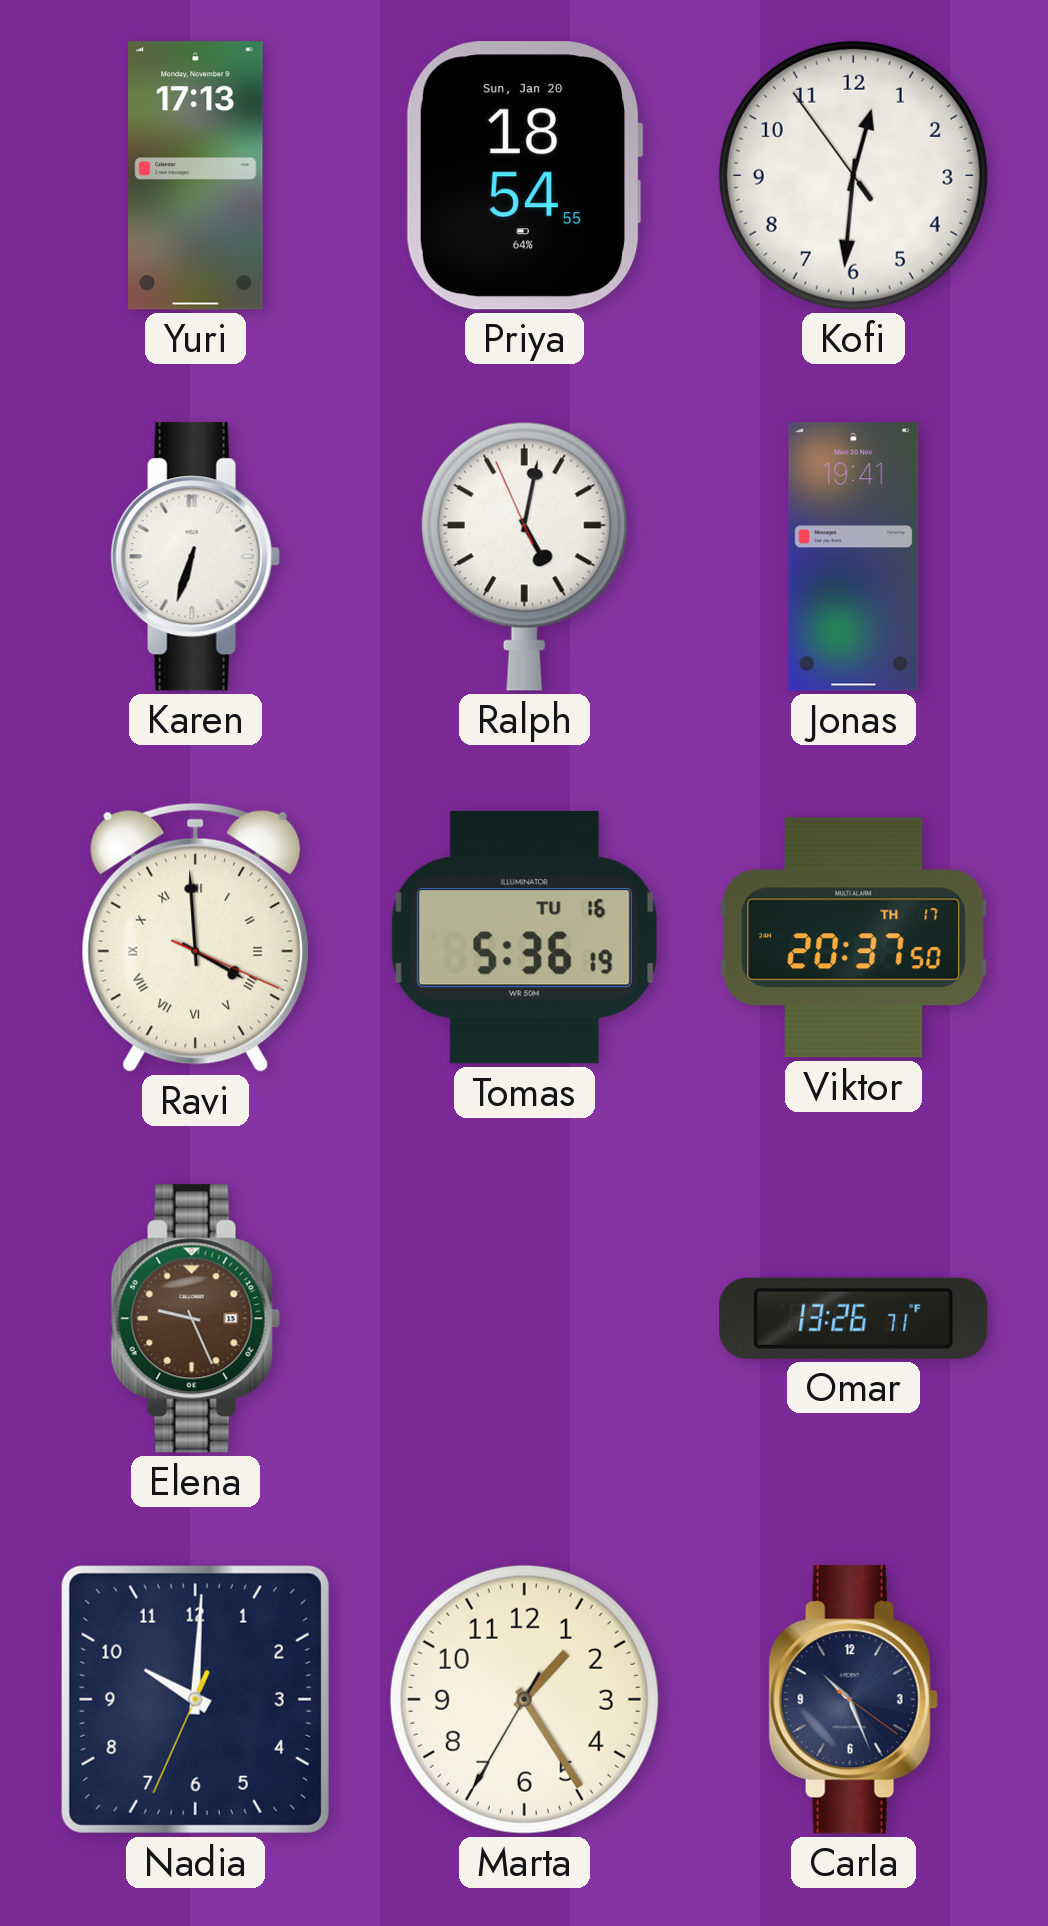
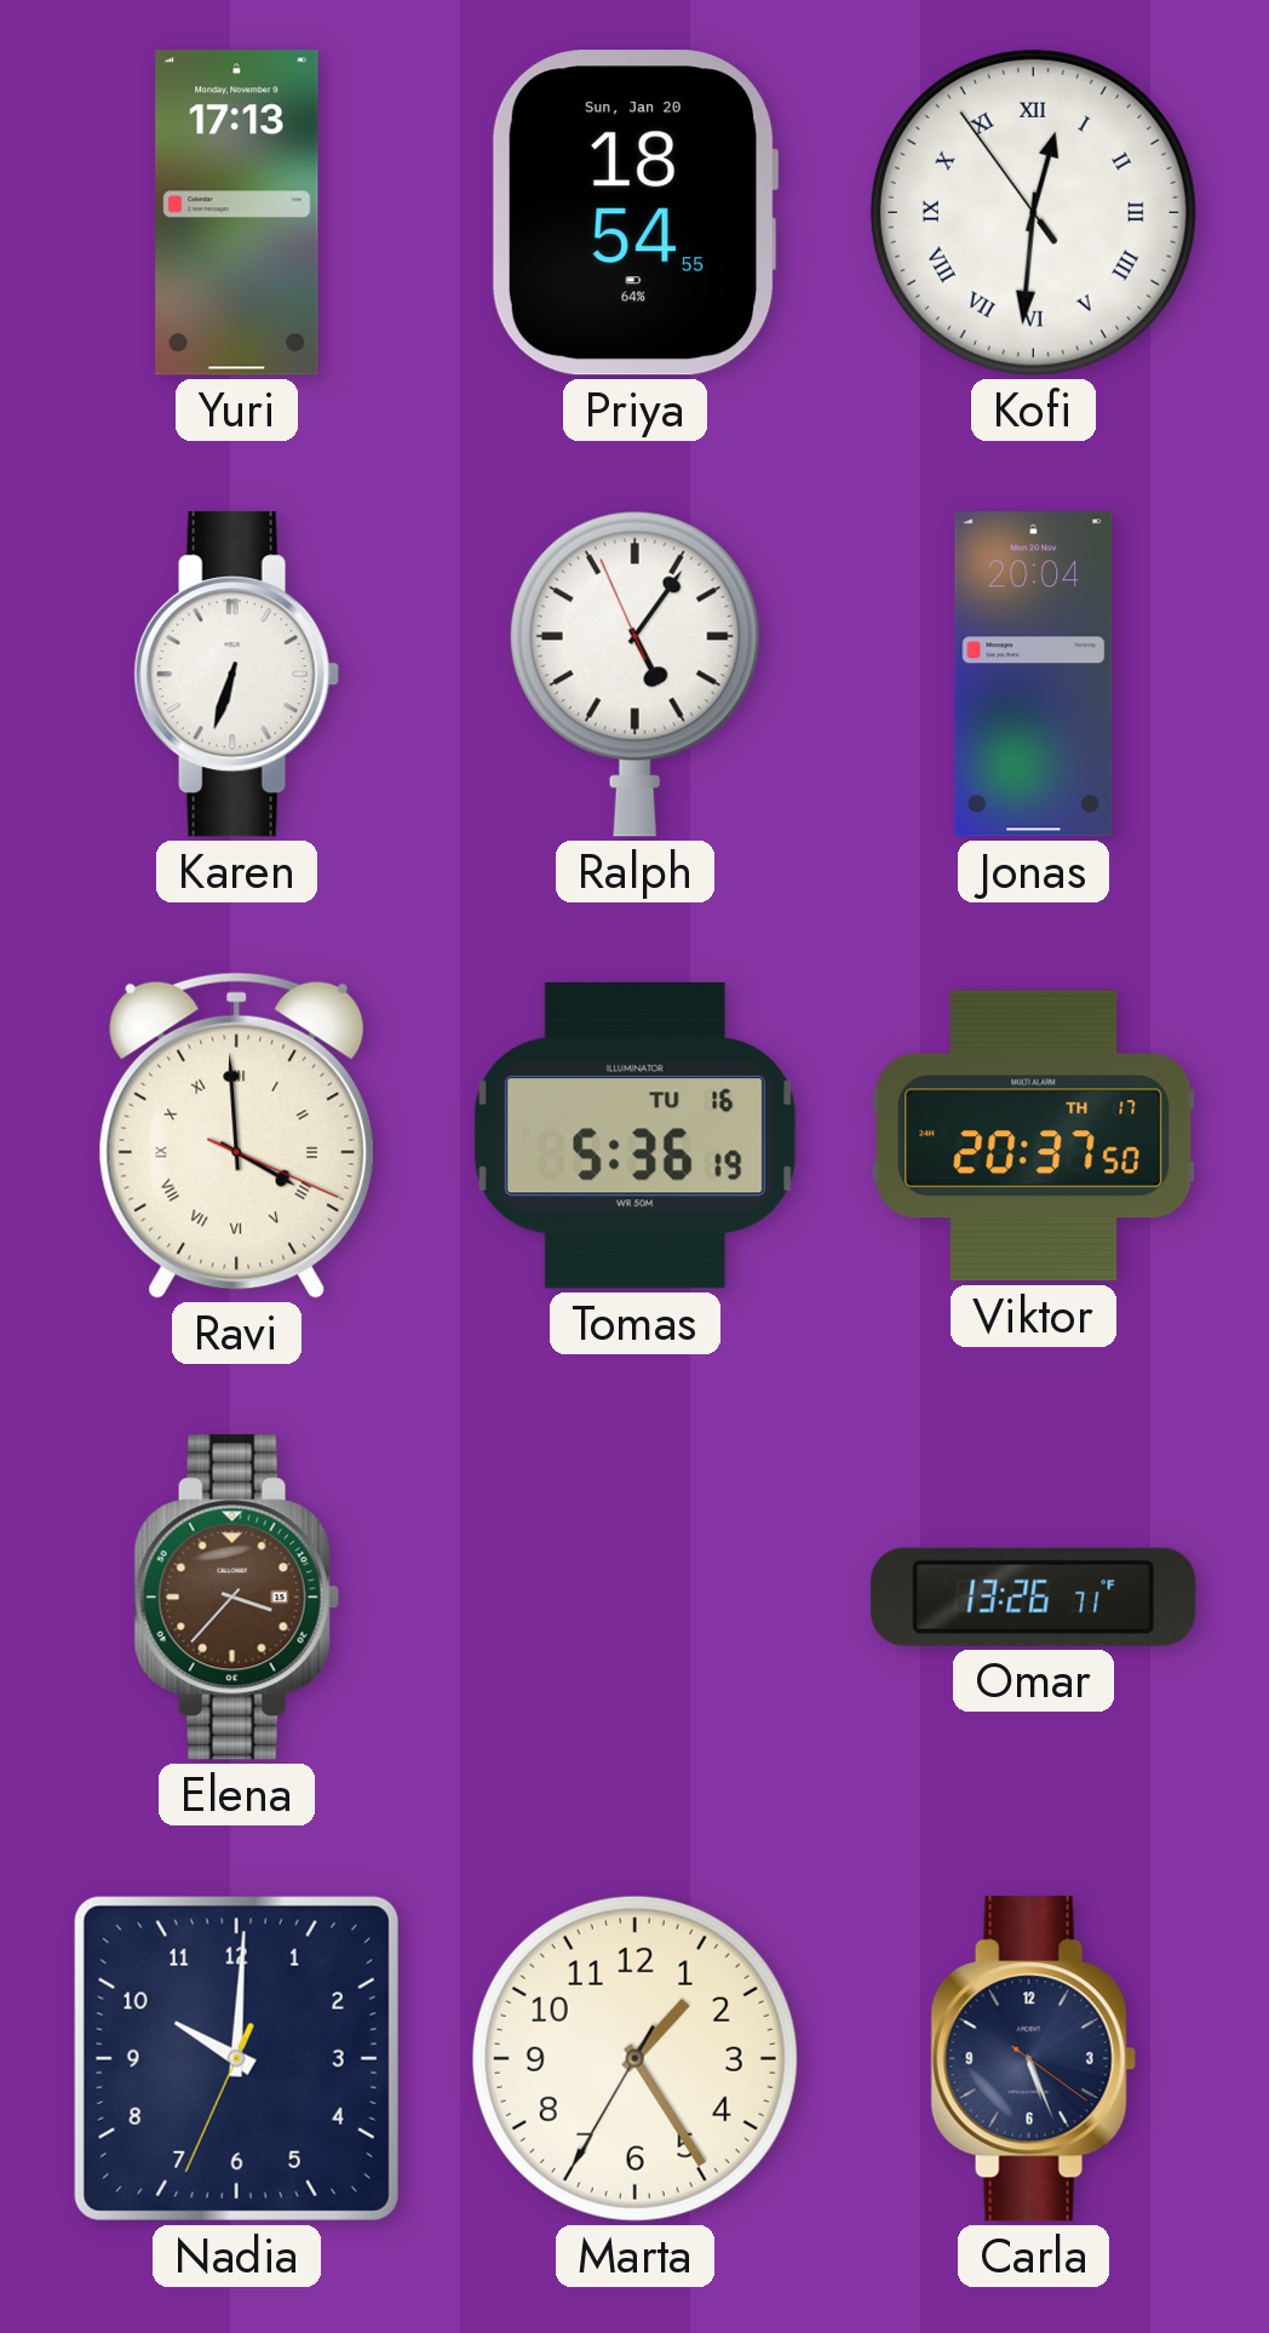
Kofi numerals: Arabic -> Roman
Ralph: 5:01 -> 5:05
Jonas: 19:41 -> 20:04
Elena: 9:26 -> 3:37
Carla: 10:26 -> 5:26
